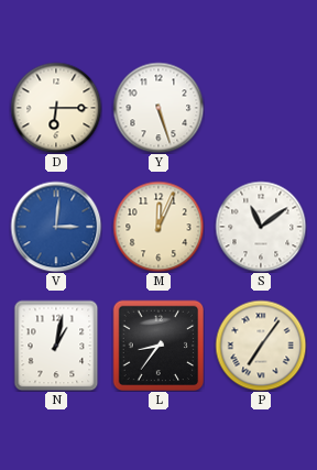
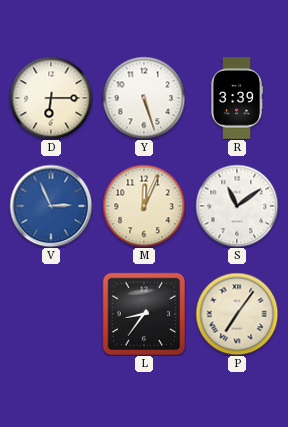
R: none -> 3:39
V: 3:01 -> 2:56
N: 1:02 -> none
